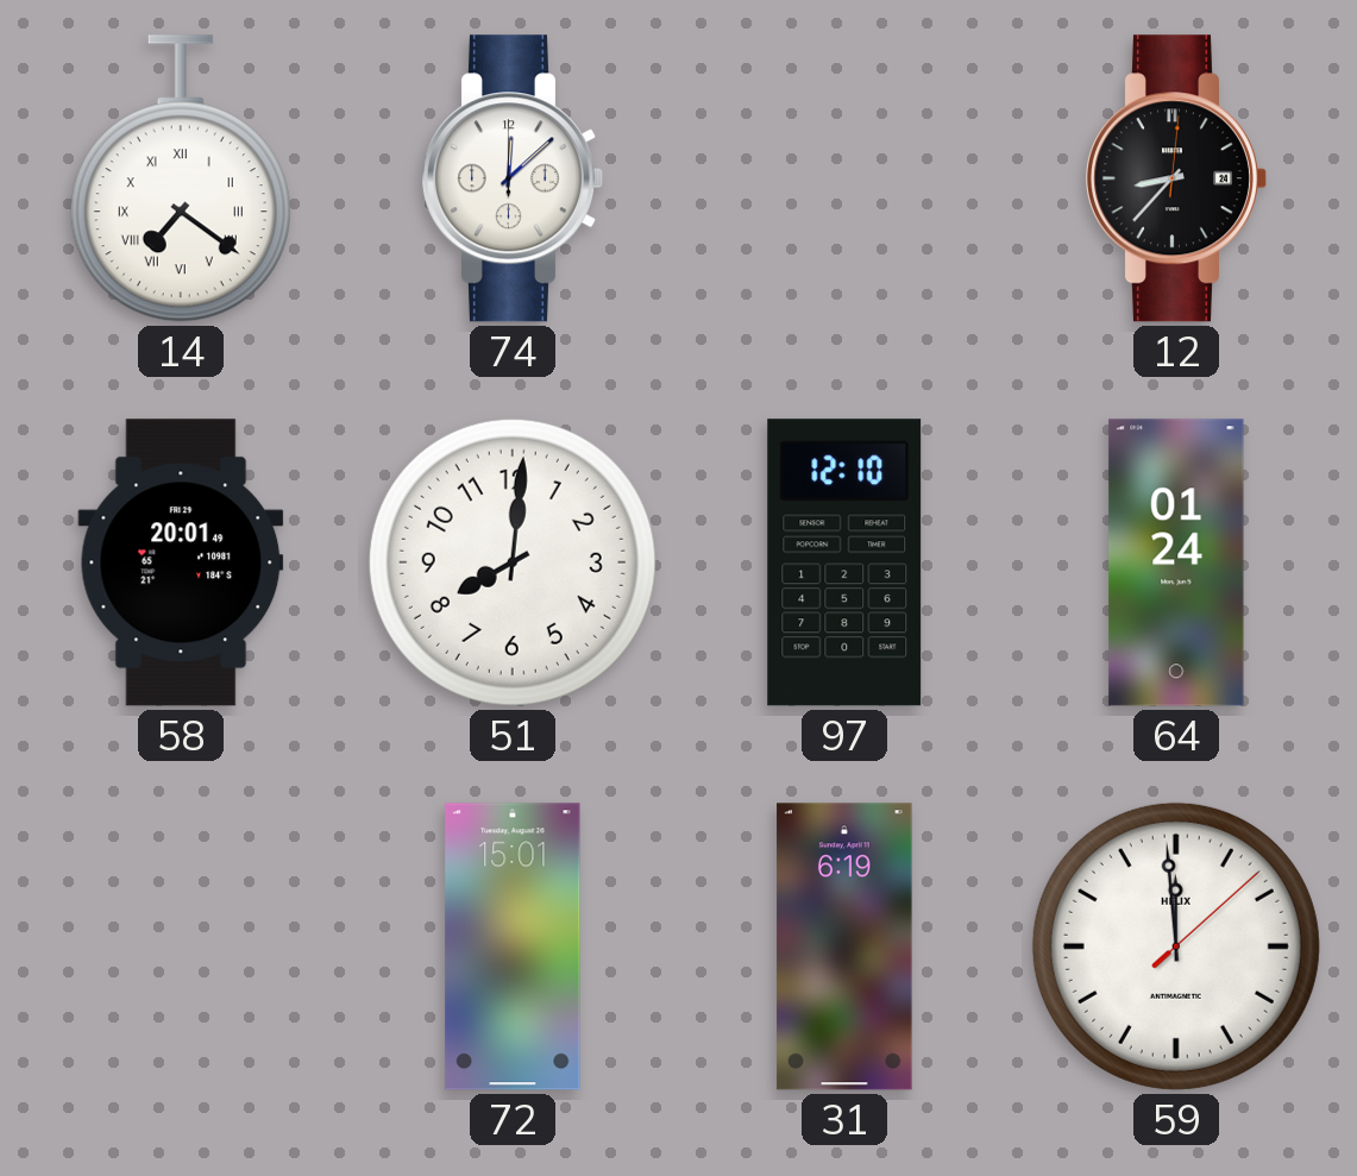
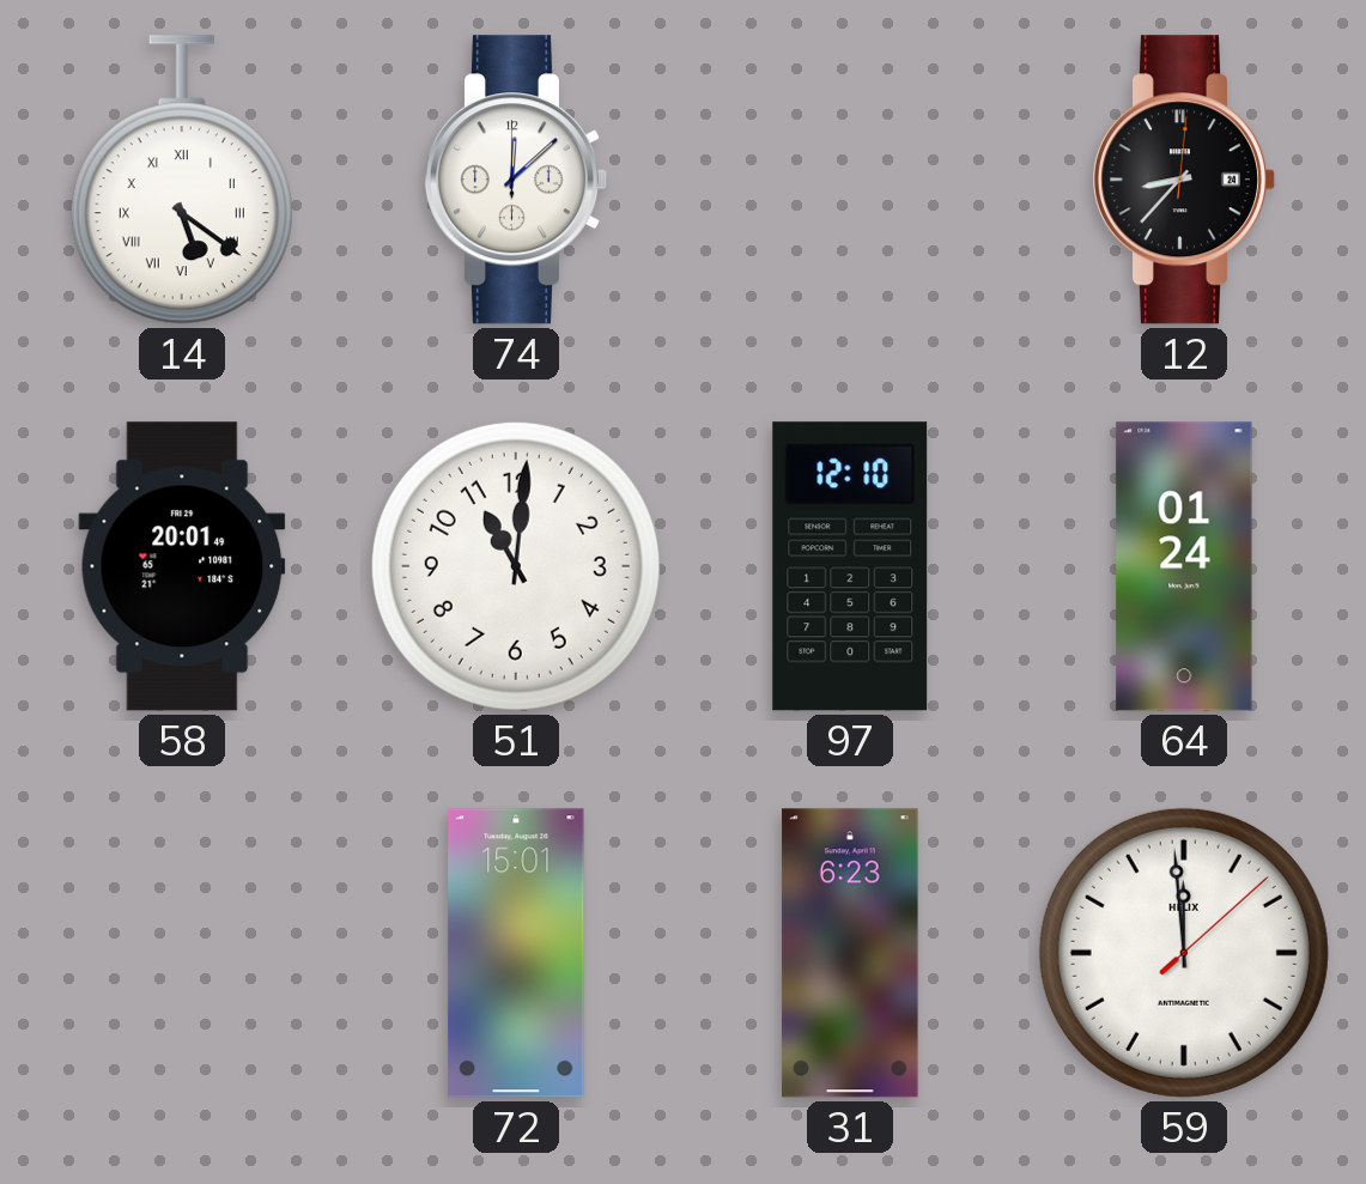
14: 7:21 -> 5:21
51: 8:01 -> 11:01
31: 6:19 -> 6:23
